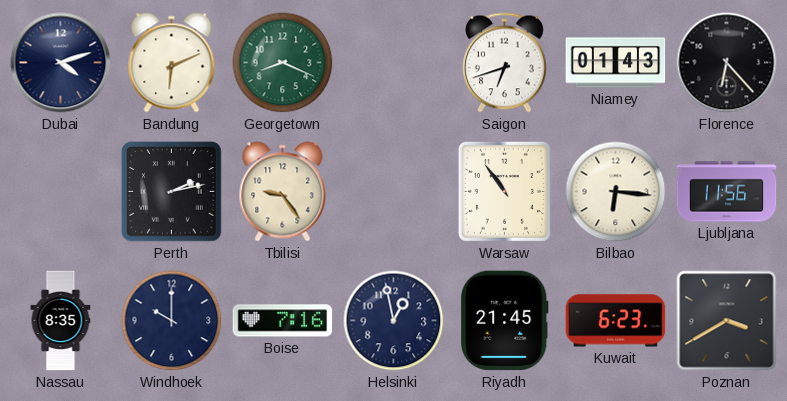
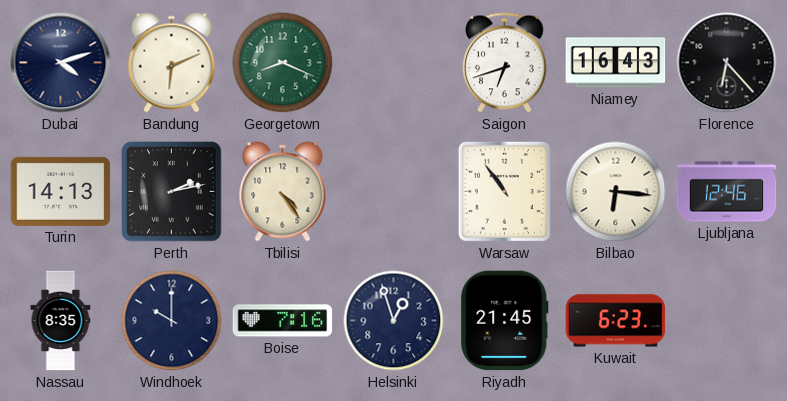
Niamey: 01:43 -> 16:43
Turin: none -> 14:13
Tbilisi: 9:24 -> 4:24
Ljubljana: 11:56 -> 12:46
Helsinki: 12:58 -> 12:57
Poznan: 3:40 -> none
